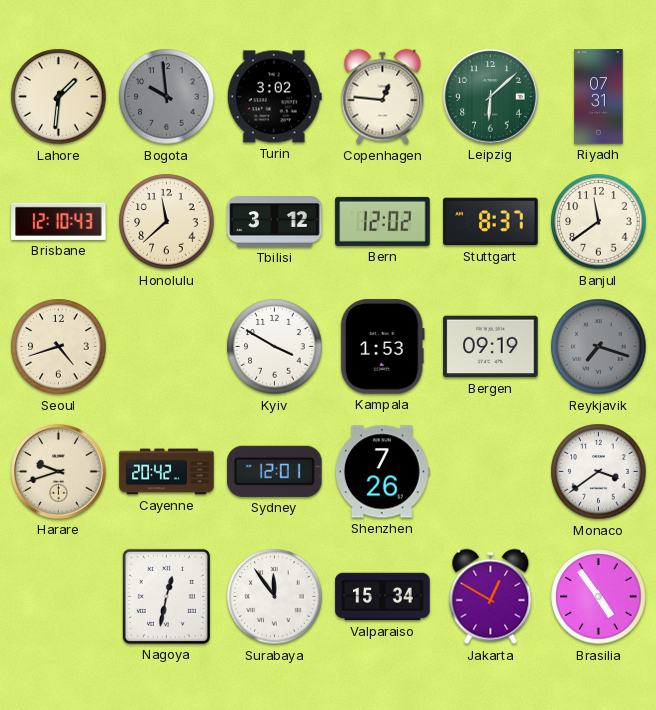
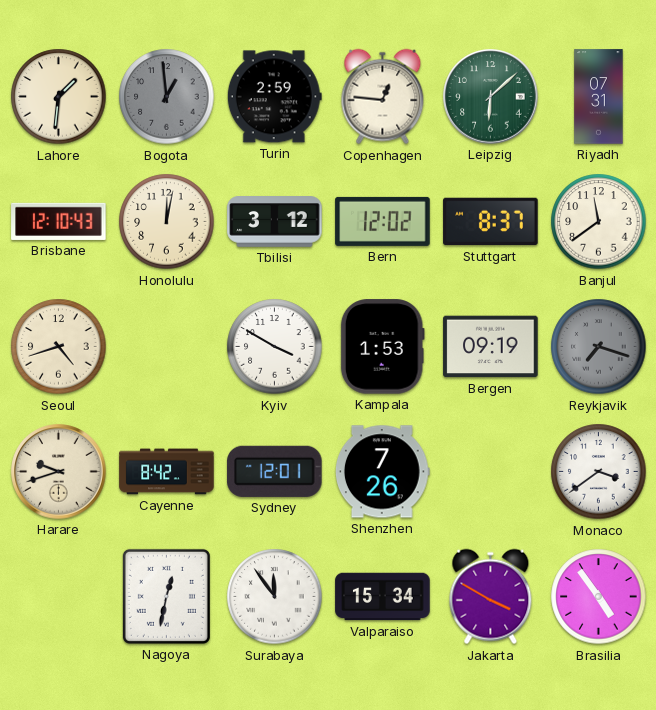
Bogota: 9:59 -> 12:59
Turin: 3:02 -> 2:59
Honolulu: 11:38 -> 12:02
Cayenne: 20:42 -> 8:42
Jakarta: 12:50 -> 3:50
